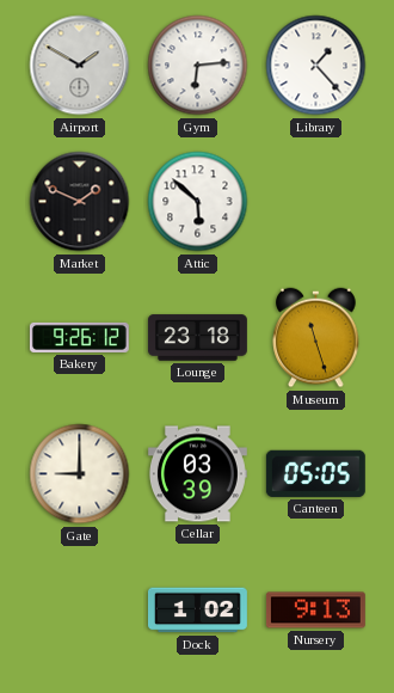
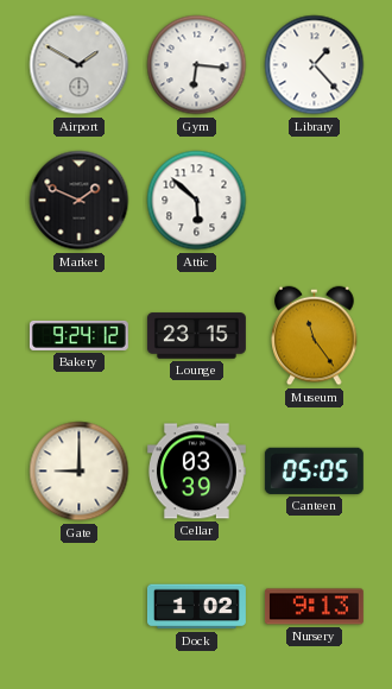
Gym: 6:14 -> 6:16
Bakery: 9:26 -> 9:24
Lounge: 23:18 -> 23:15
Museum: 11:27 -> 11:24
